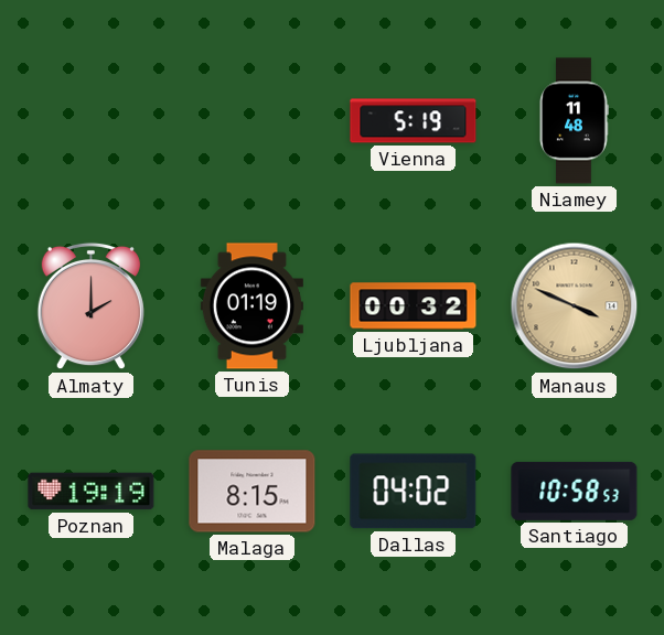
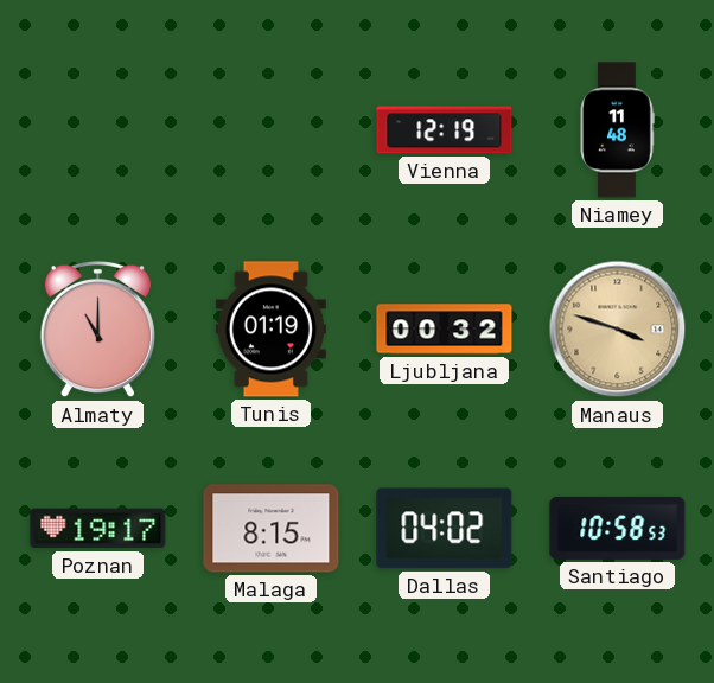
Vienna: 5:19 -> 12:19
Almaty: 2:00 -> 11:00
Manaus: 3:49 -> 3:48
Poznan: 19:19 -> 19:17
